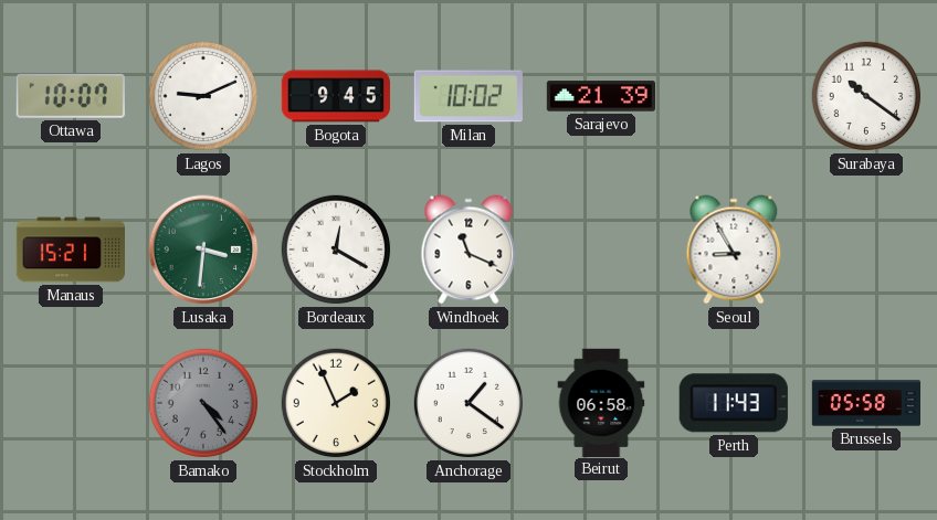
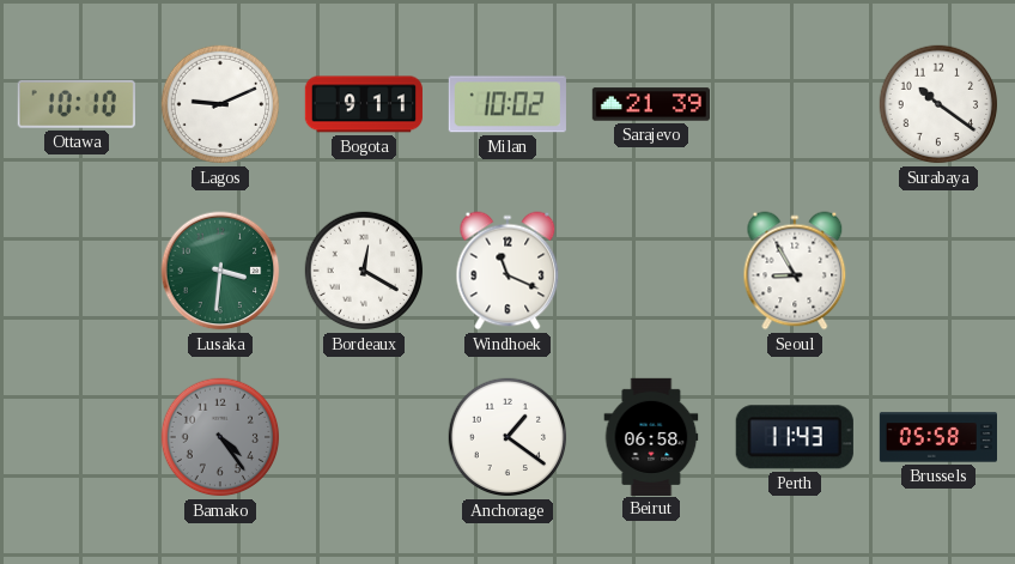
Ottawa: 10:07 -> 10:10
Bogota: 9:45 -> 9:11
Manaus: 15:21 -> none
Stockholm: 1:56 -> none
